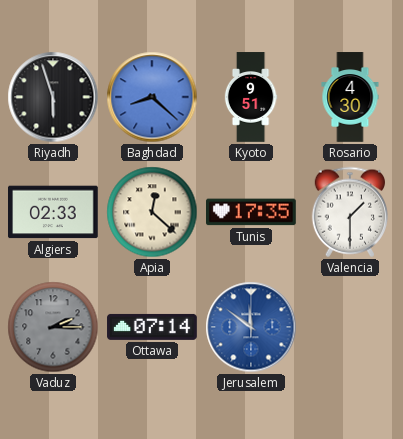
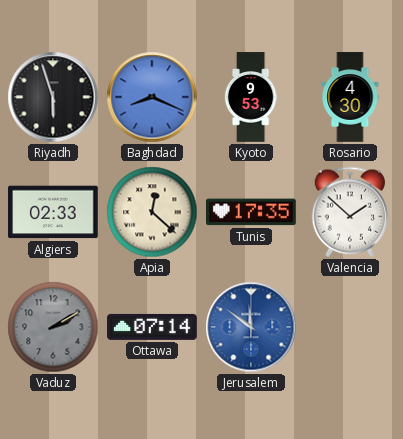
Baghdad: 8:22 -> 8:19
Kyoto: 9:51 -> 9:53
Valencia: 1:30 -> 1:52
Vaduz: 2:15 -> 2:10
